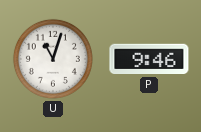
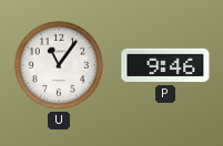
U: 11:03 -> 11:06
